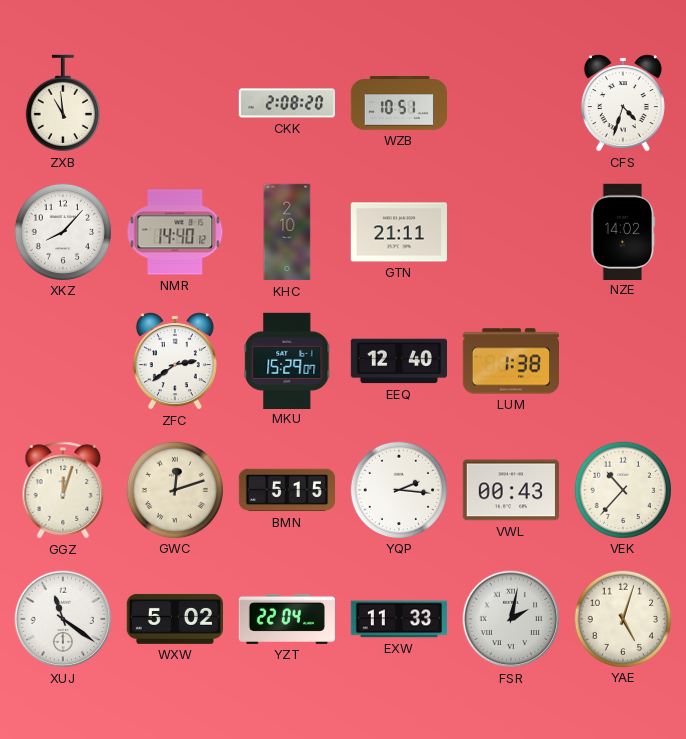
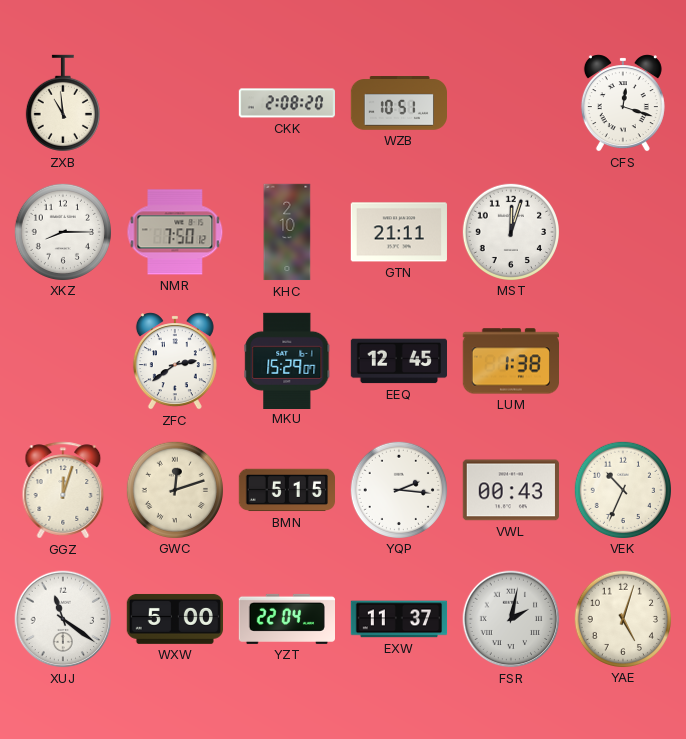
CFS: 4:33 -> 12:18
XKZ: 8:07 -> 8:15
NMR: 14:40 -> 7:50
MST: none -> 12:03
NZE: 14:02 -> none
EEQ: 12:40 -> 12:45
VEK: 10:37 -> 10:34
WXW: 5:02 -> 5:00
EXW: 11:33 -> 11:37
